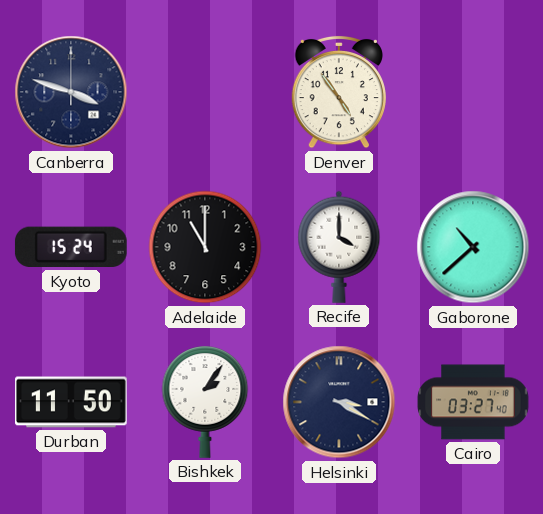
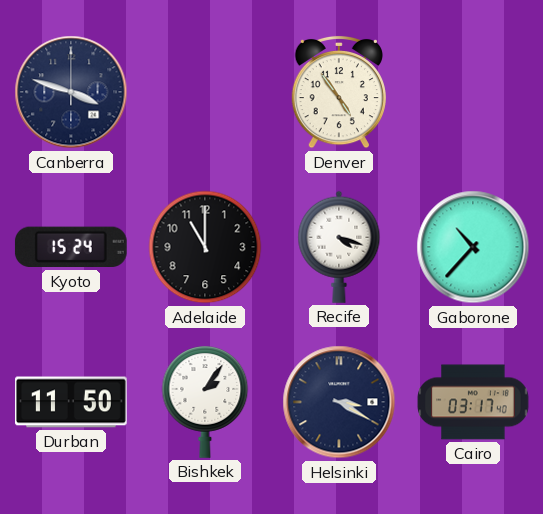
Recife: 4:00 -> 4:18
Gaborone: 10:38 -> 10:37
Cairo: 03:27 -> 03:17
